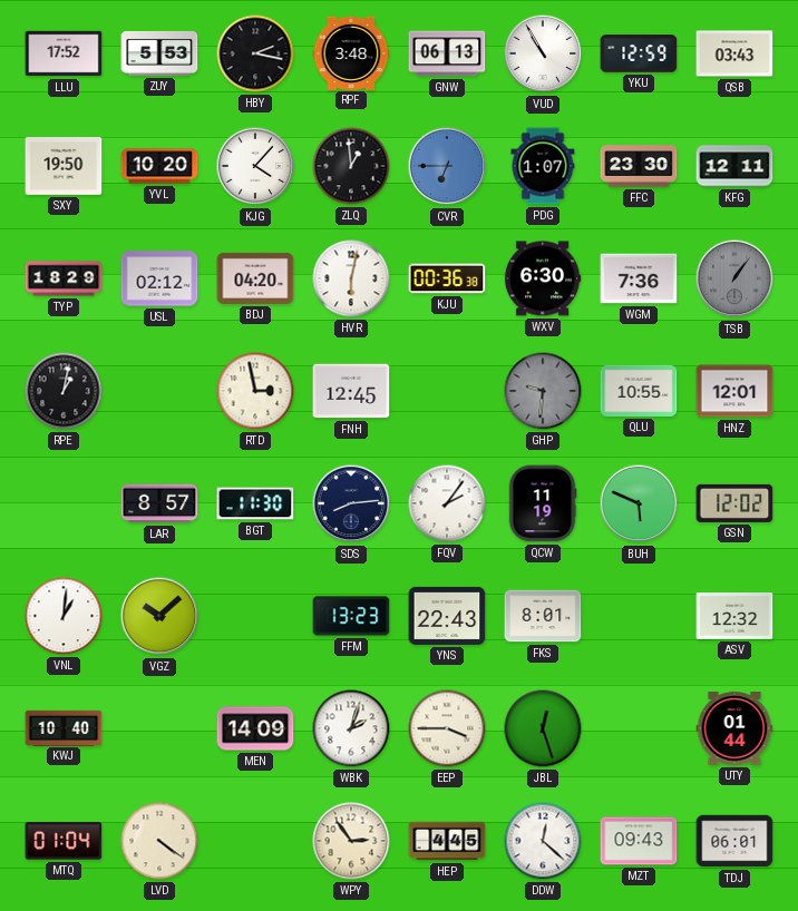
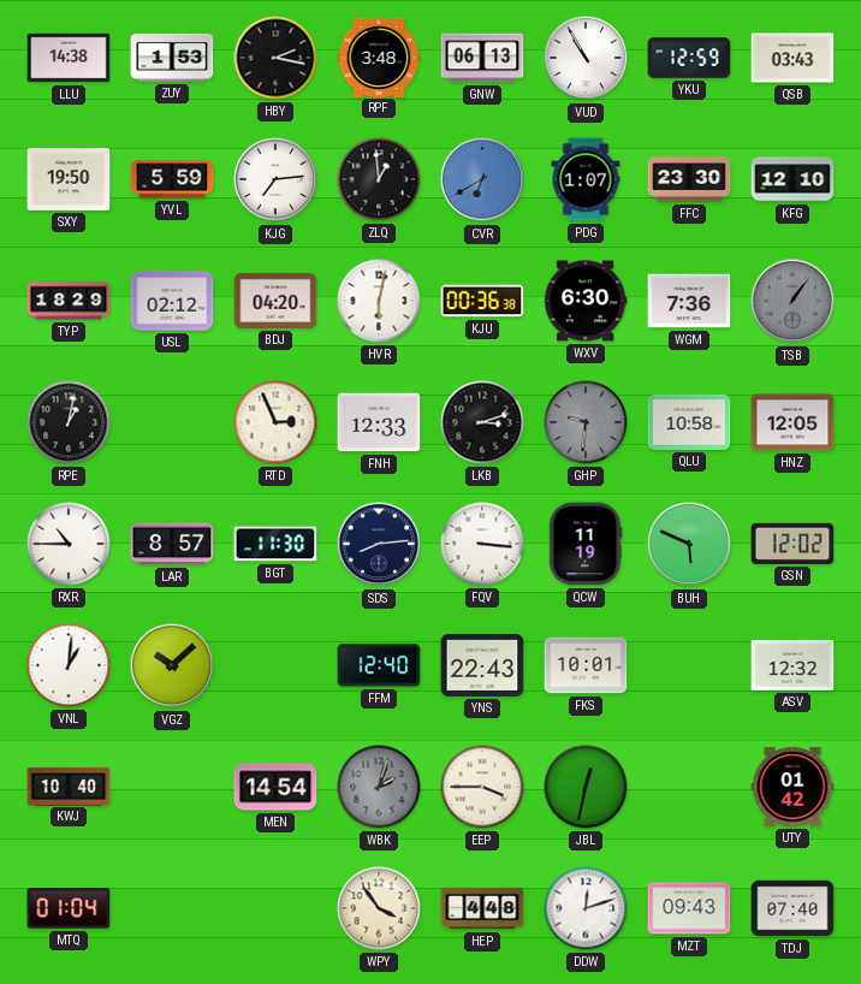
LLU: 17:52 -> 14:38
ZUY: 5:53 -> 1:53
YVL: 10:20 -> 5:59
KJG: 4:07 -> 7:14
CVR: 6:45 -> 6:40
KFG: 12:11 -> 12:10
RTD: 2:58 -> 2:56
FNH: 12:45 -> 12:33
LKB: none -> 3:12
QLU: 10:55 -> 10:58
HNZ: 12:01 -> 12:05
RXR: none -> 10:45
FQV: 2:06 -> 3:16
FFM: 13:23 -> 12:40
FKS: 8:01 -> 10:01
MEN: 14:09 -> 14:54
WBK dial: white -> grey
JBL: 12:27 -> 12:32
UTY: 01:44 -> 01:42
LVD: 4:21 -> none
WPY: 2:54 -> 3:54
HEP: 4:45 -> 4:48
DDW: 12:22 -> 12:12
TDJ: 06:01 -> 07:40
